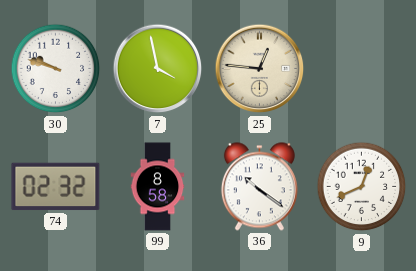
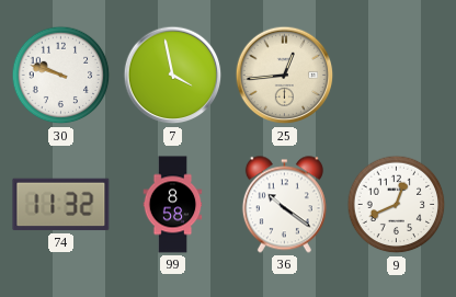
25: 12:46 -> 12:44
74: 02:32 -> 11:32
